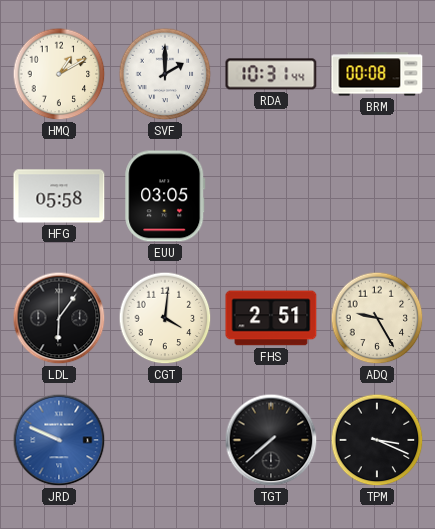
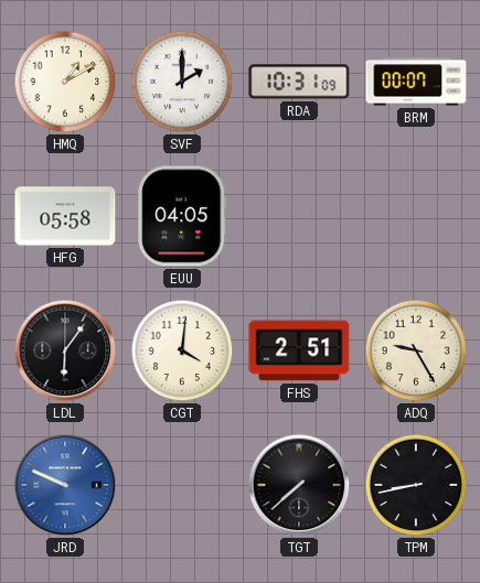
RDA: 10:31:44 -> 10:31:09
BRM: 00:08 -> 00:07
EUU: 03:05 -> 04:05
TPM: 3:19 -> 8:43
